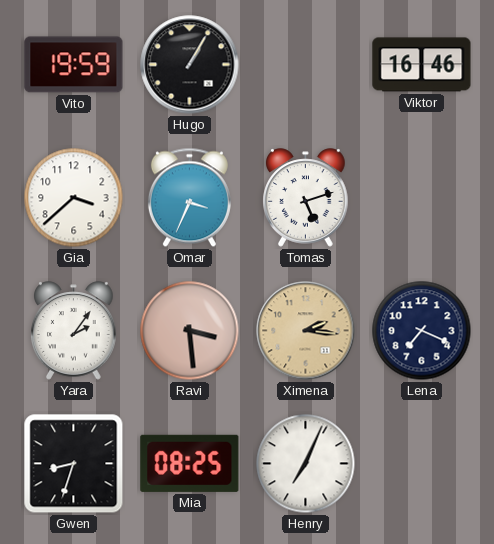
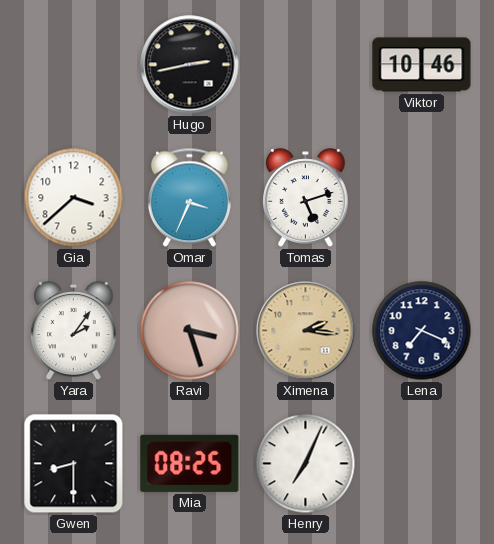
Vito: 19:59 -> none
Hugo: 1:05 -> 2:43
Viktor: 16:46 -> 10:46
Ravi: 3:29 -> 3:27
Gwen: 8:33 -> 8:30
